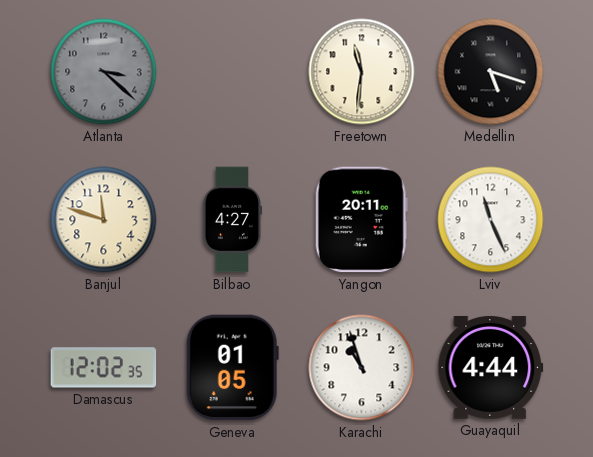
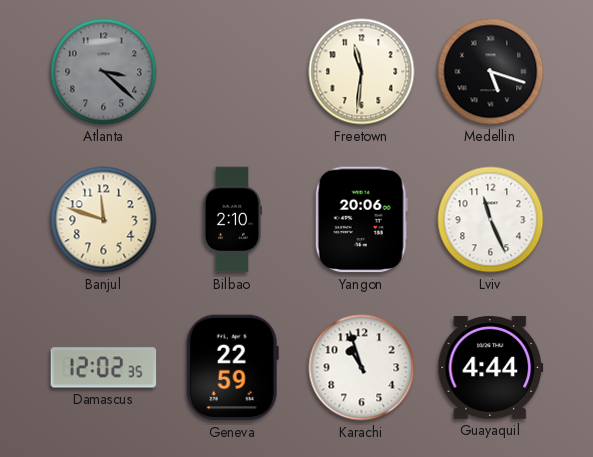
Bilbao: 4:27 -> 2:10
Yangon: 20:11 -> 20:06
Geneva: 01:05 -> 22:59
